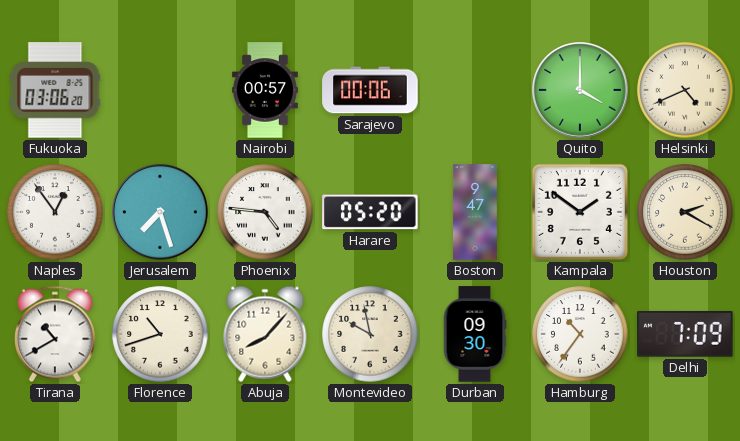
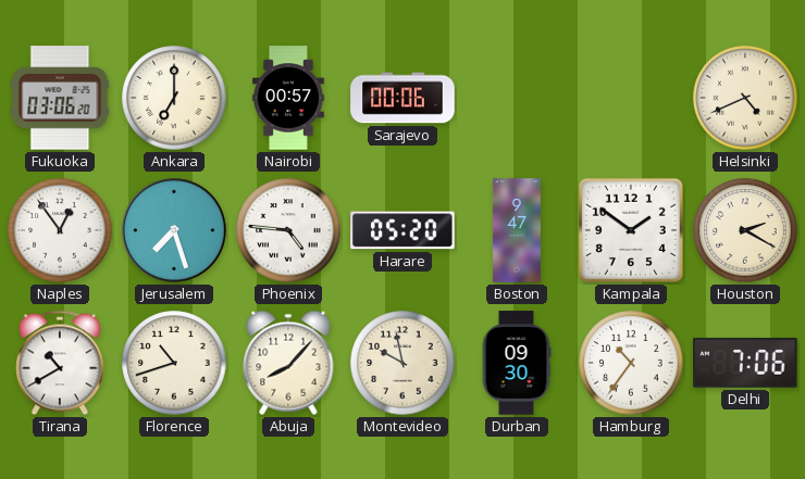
Ankara: none -> 7:00
Quito: 4:00 -> none
Delhi: 7:09 -> 7:06
